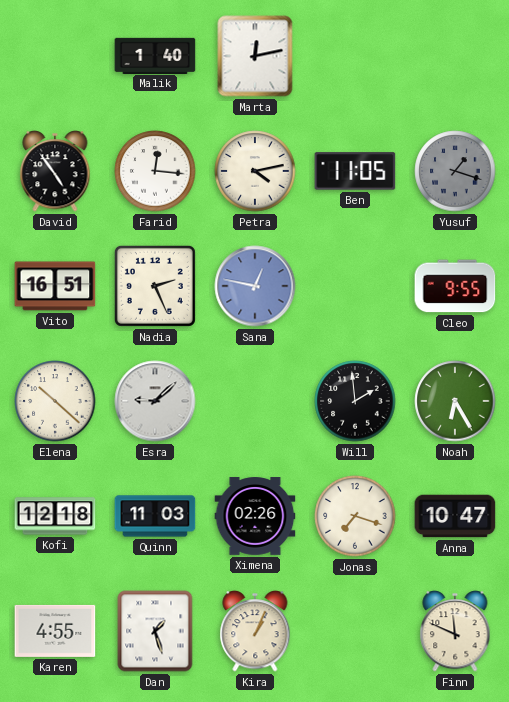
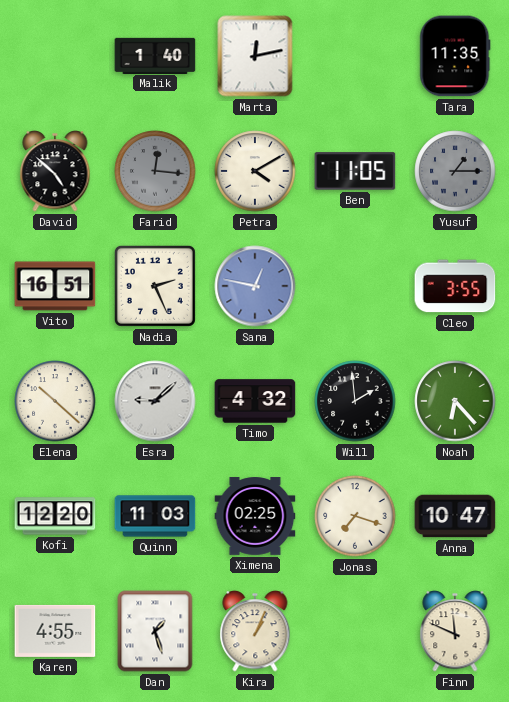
Tara: none -> 11:35
David: 4:54 -> 4:52
Farid dial: white -> grey
Petra: 4:13 -> 4:10
Yusuf: 1:18 -> 1:15
Cleo: 9:55 -> 3:55
Timo: none -> 4:32
Noah: 6:25 -> 6:23
Kofi: 12:18 -> 12:20
Ximena: 02:26 -> 02:25
